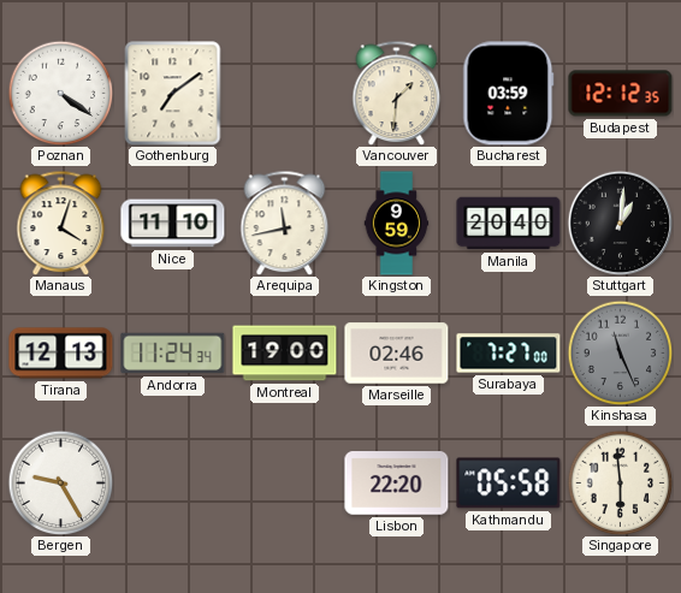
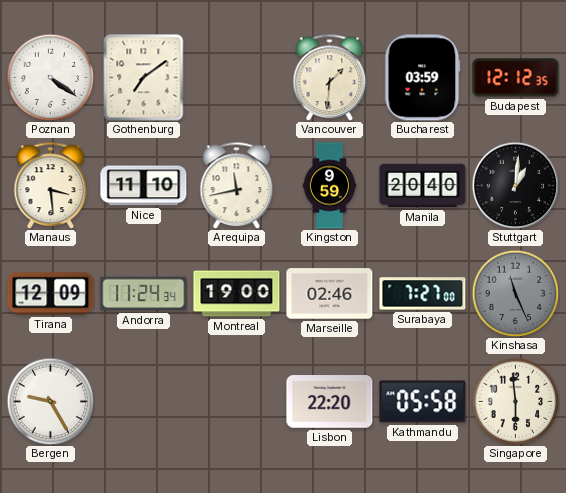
Manaus: 4:03 -> 3:29
Tirana: 12:13 -> 12:09
